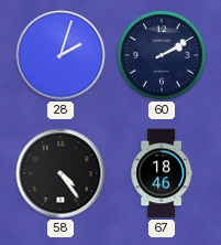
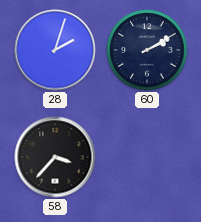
58: 4:24 -> 3:37
67: 18:46 -> none
